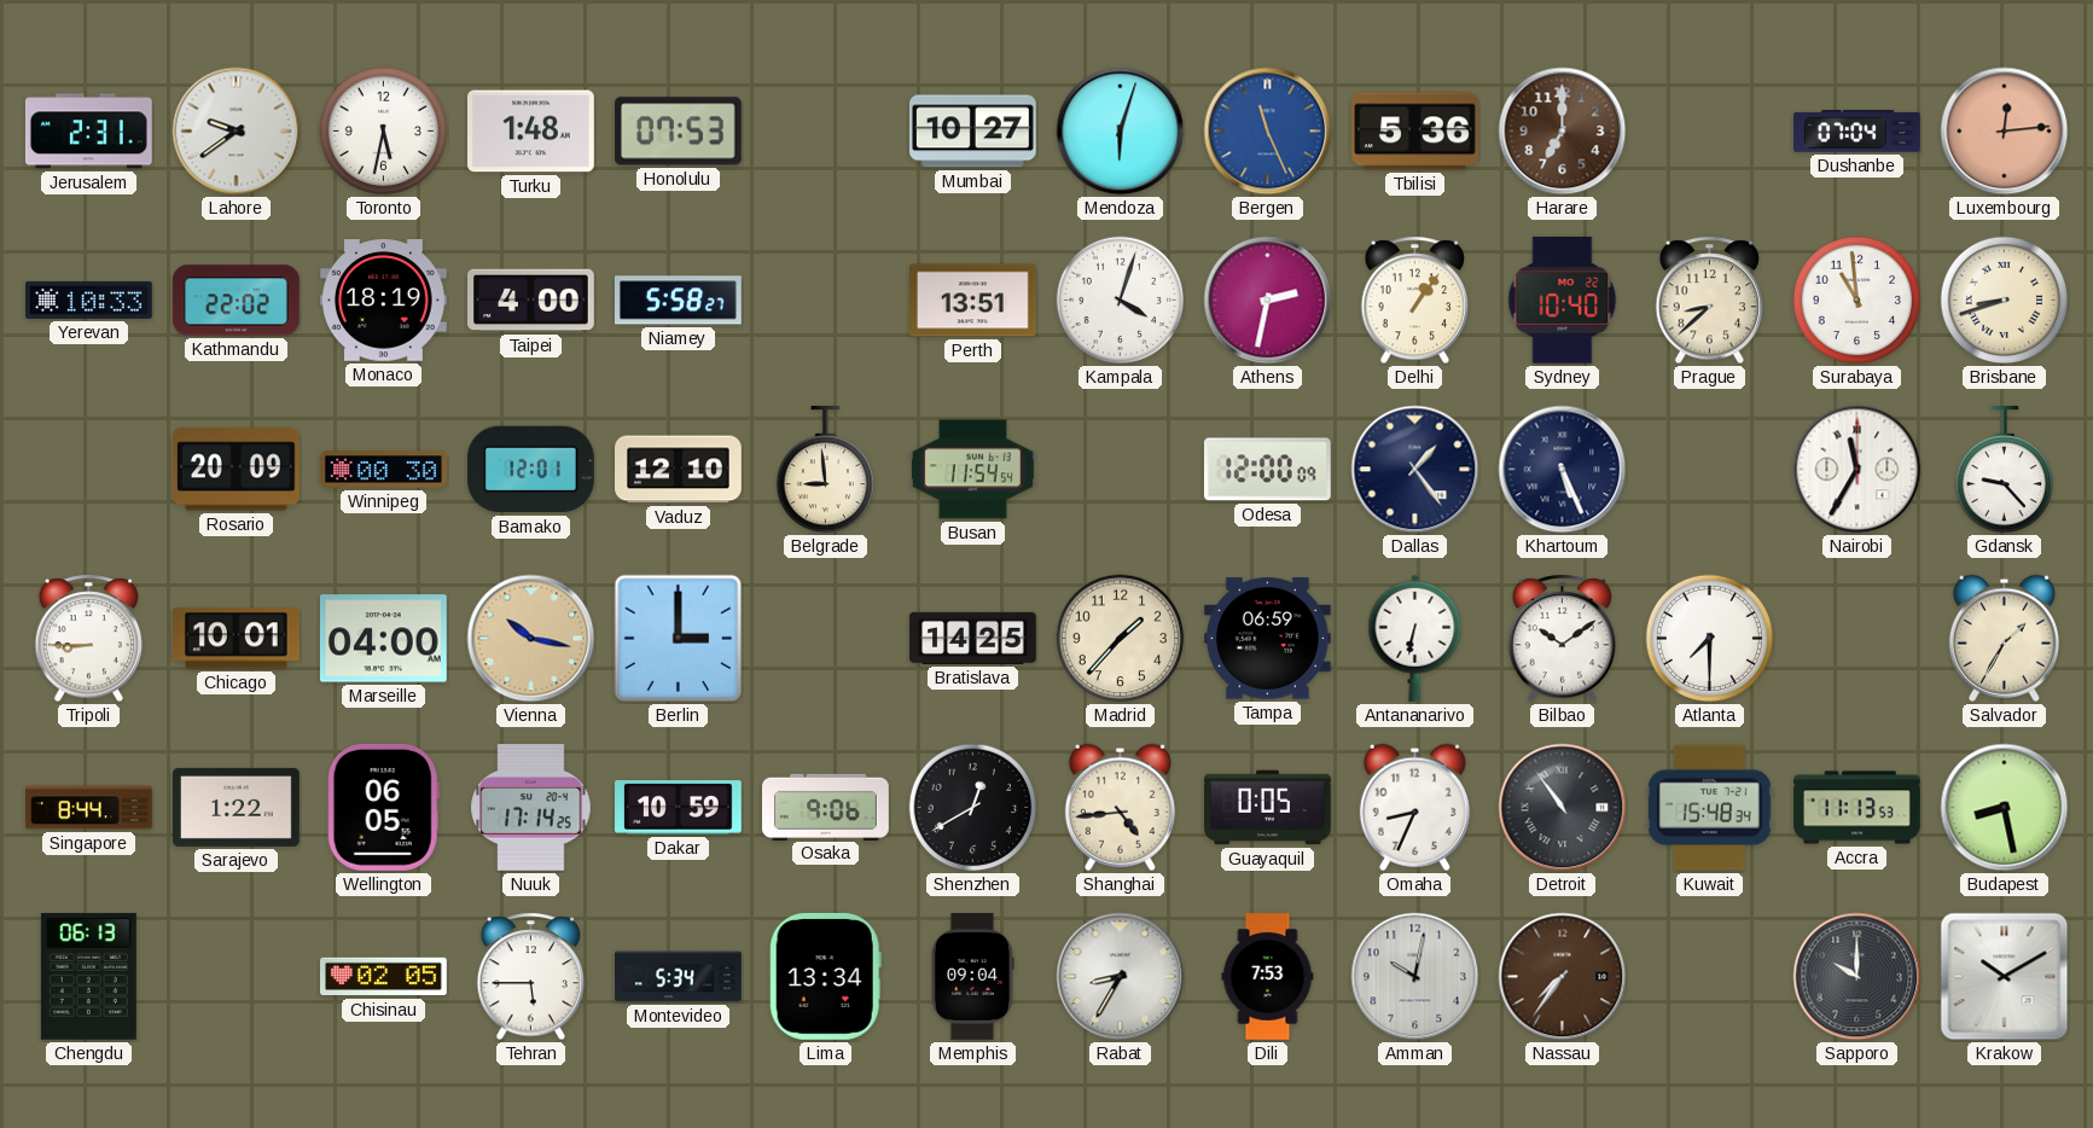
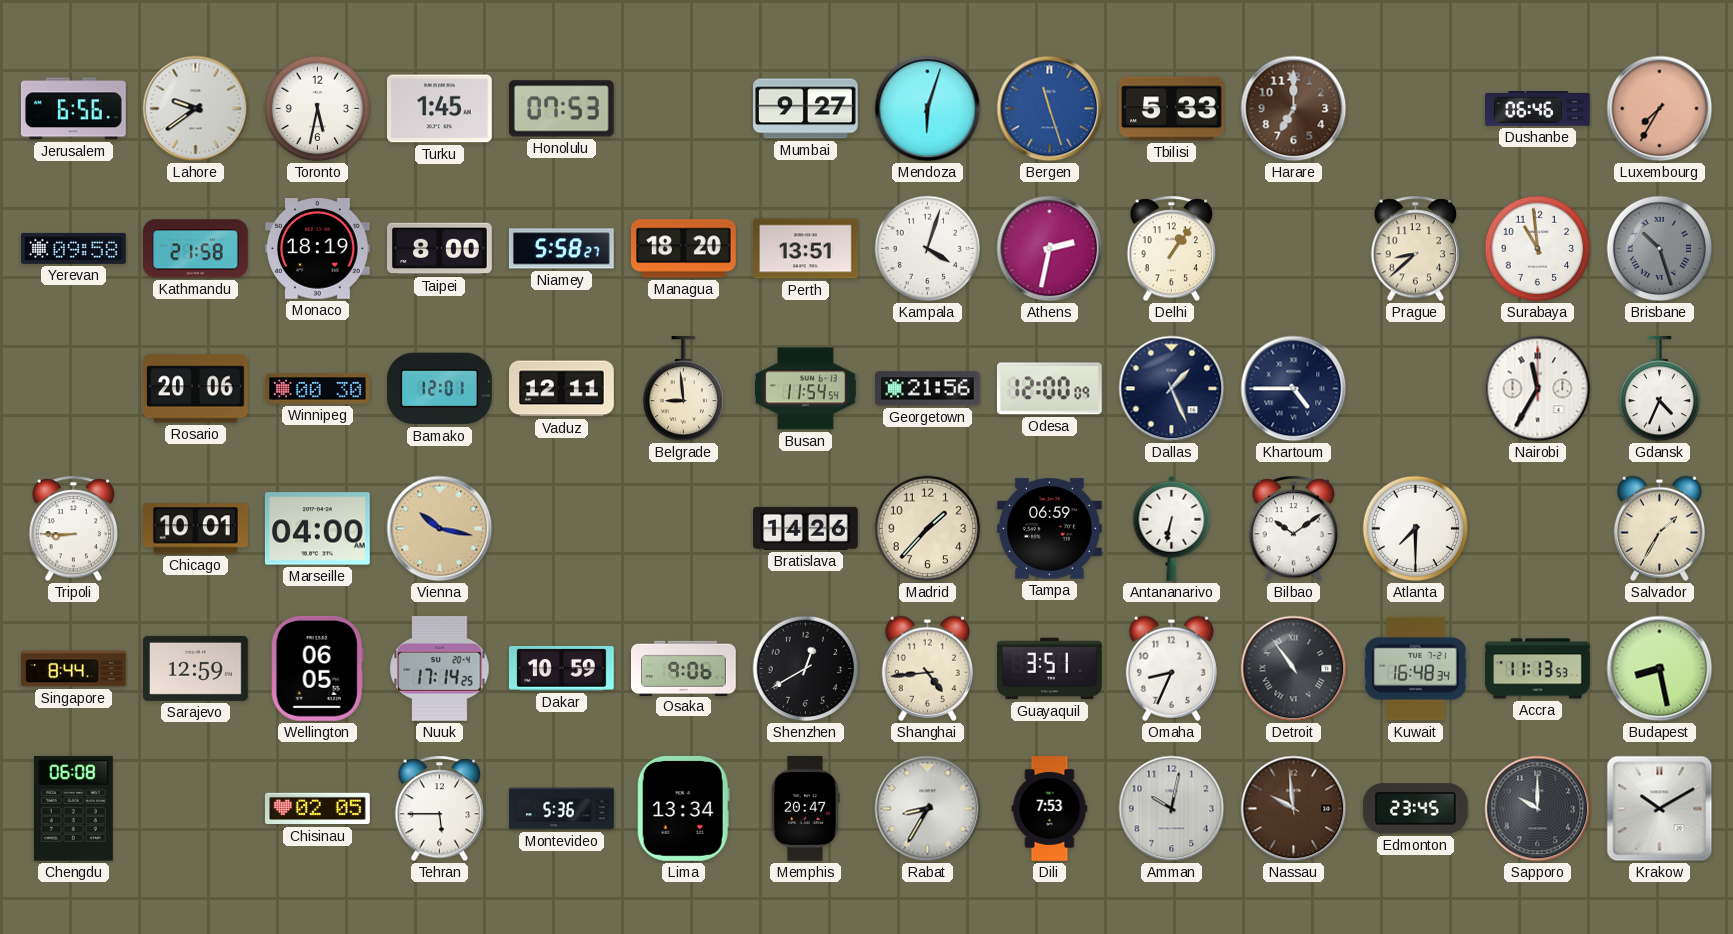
Jerusalem: 2:31 -> 6:56
Turku: 1:48 -> 1:45
Mumbai: 10:27 -> 9:27
Bergen: 11:26 -> 11:27
Tbilisi: 5:36 -> 5:33
Dushanbe: 07:04 -> 06:46
Luxembourg: 12:14 -> 7:35
Yerevan: 10:33 -> 09:58
Kathmandu: 22:02 -> 21:58
Taipei: 4:00 -> 8:00
Managua: none -> 18:20
Sydney: 10:40 -> none
Brisbane: 8:42 -> 10:27
Brisbane dial: cream -> grey
Rosario: 20:09 -> 20:06
Vaduz: 12:10 -> 12:11
Georgetown: none -> 21:56
Dallas: 1:24 -> 1:26
Khartoum: 5:26 -> 4:45
Gdansk: 9:23 -> 4:34
Berlin: 3:00 -> none
Bratislava: 14:25 -> 14:26
Sarajevo: 1:22 -> 12:59
Guayaquil: 0:05 -> 3:51
Kuwait: 15:48 -> 16:48
Chengdu: 06:13 -> 06:08
Montevideo: 5:34 -> 5:36
Memphis: 09:04 -> 20:47
Nassau: 7:36 -> 9:59
Edmonton: none -> 23:45
